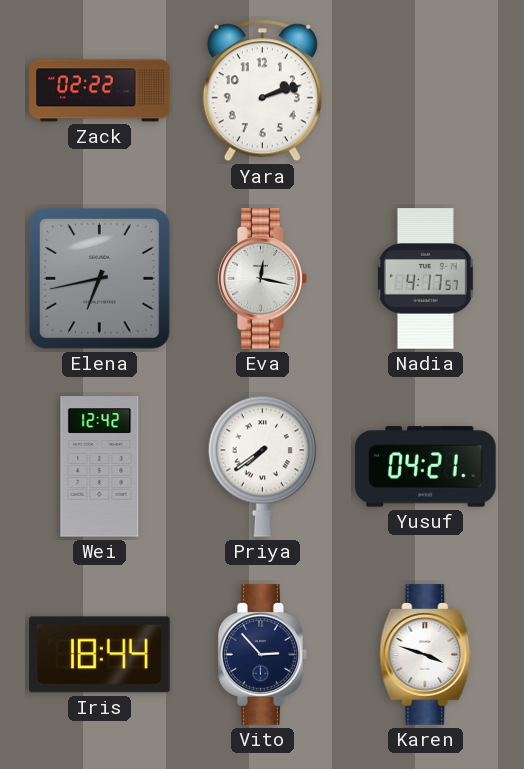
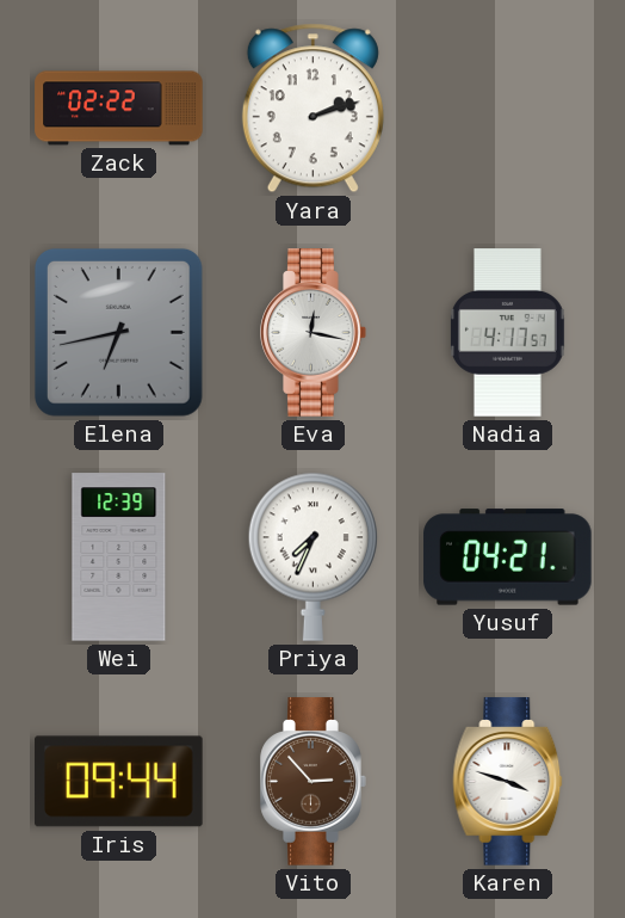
Wei: 12:42 -> 12:39
Priya: 7:39 -> 7:34
Iris: 18:44 -> 09:44
Vito dial: navy -> brown
